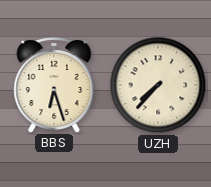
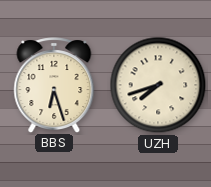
UZH: 7:37 -> 7:42
